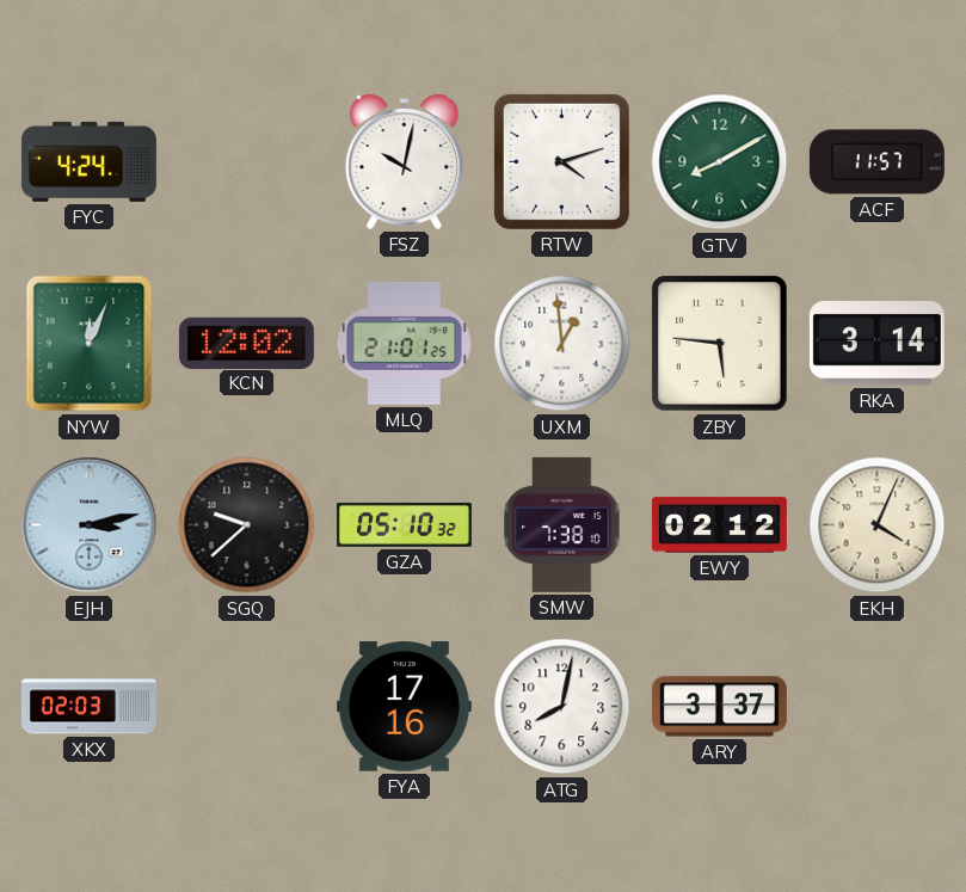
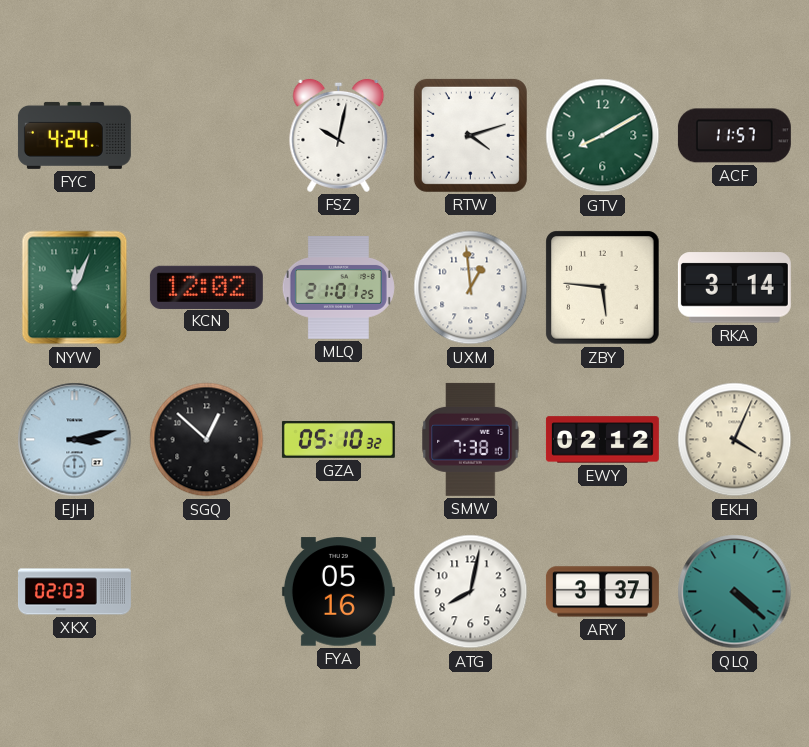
SGQ: 9:38 -> 12:52
FYA: 17:16 -> 05:16
QLQ: none -> 4:22
